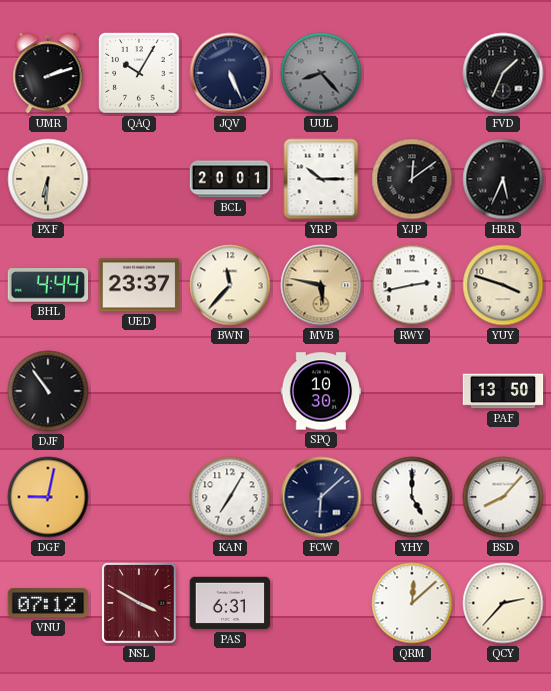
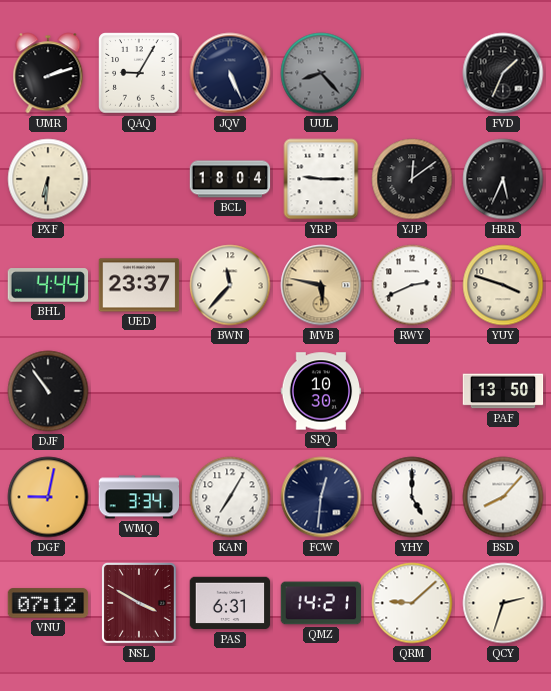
QAQ: 10:05 -> 9:05
BCL: 20:01 -> 18:04
YRP: 10:15 -> 9:15
RWY: 2:43 -> 2:41
WMQ: none -> 3:34
FCW: 6:08 -> 12:31
QMZ: none -> 14:21
QRM: 12:08 -> 9:08
QCY: 2:37 -> 2:33
